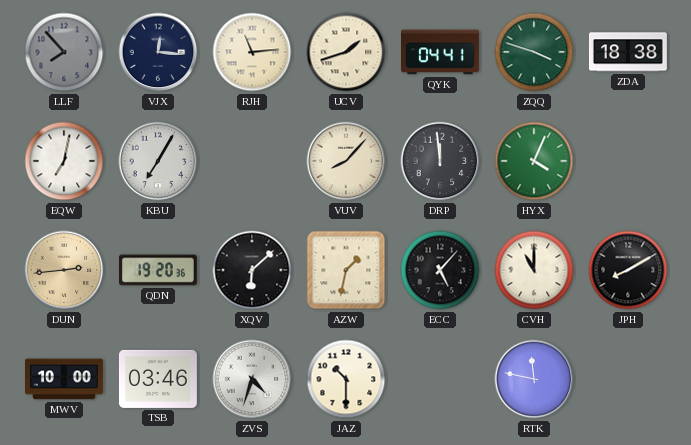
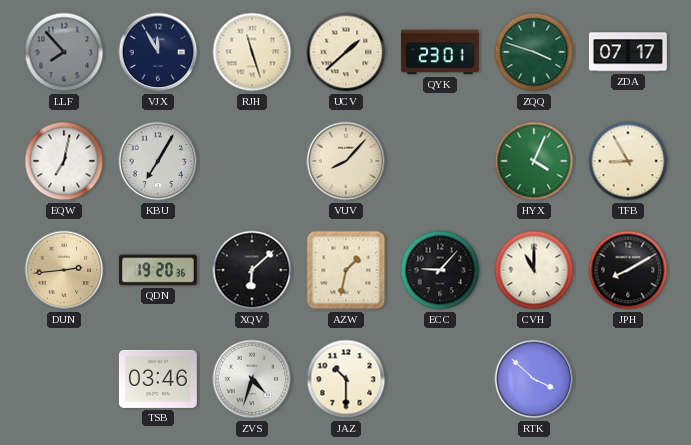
VJX: 12:16 -> 11:55
RJH: 11:14 -> 11:27
UCV: 1:42 -> 1:38
QYK: 04:41 -> 23:01
ZDA: 18:38 -> 07:17
DRP: 11:59 -> none
TFB: none -> 8:55
ECC: 5:07 -> 9:07
MWV: 10:00 -> none
RTK: 11:47 -> 3:52
